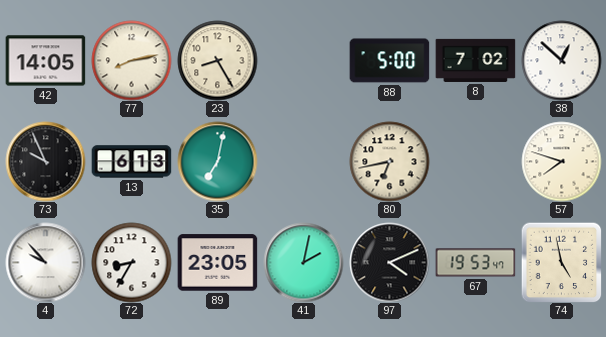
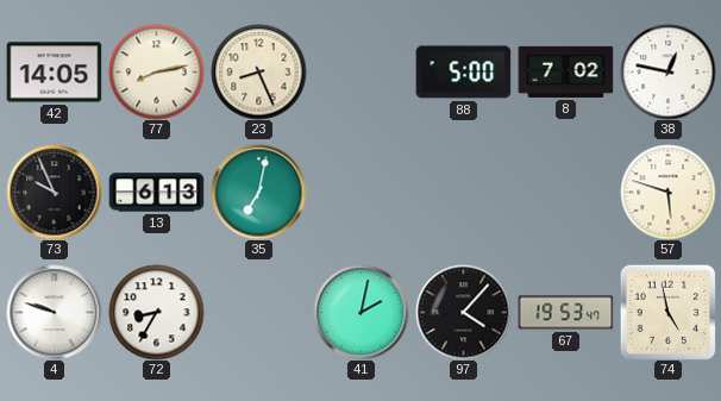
23: 8:25 -> 8:26
38: 12:52 -> 12:47
80: 6:43 -> none
57: 7:48 -> 5:48
4: 9:53 -> 9:48
89: 23:05 -> none
97: 4:11 -> 4:07
